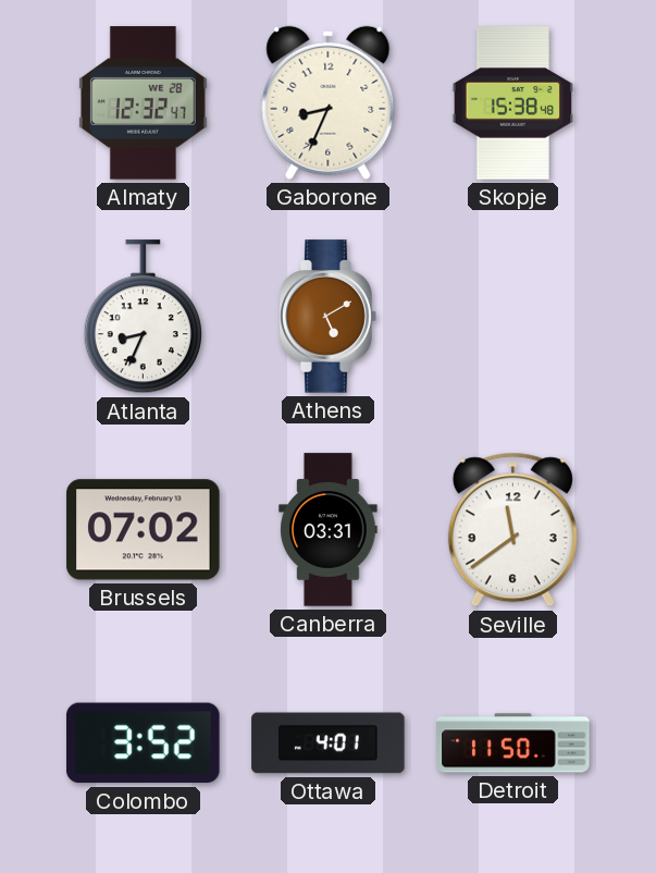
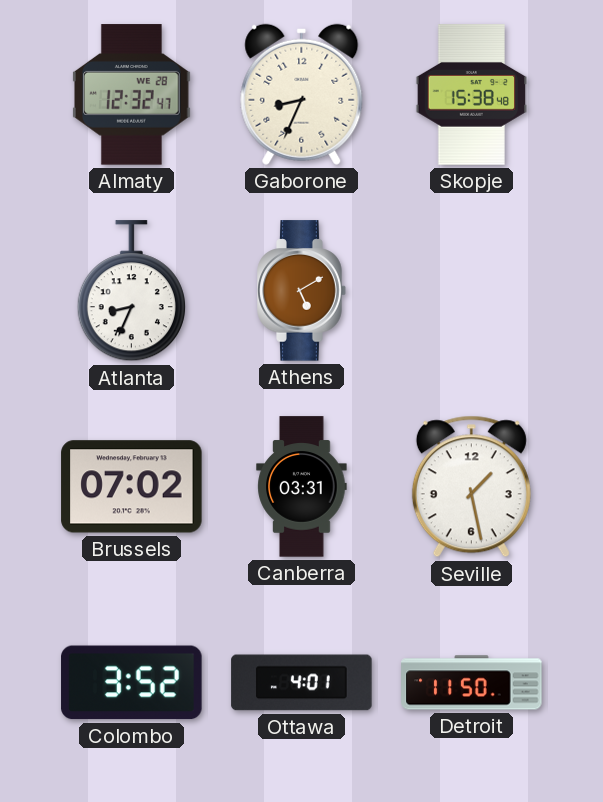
Seville: 11:39 -> 1:28
